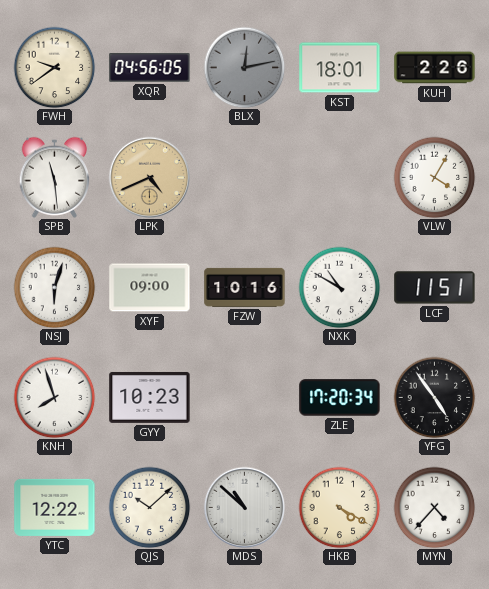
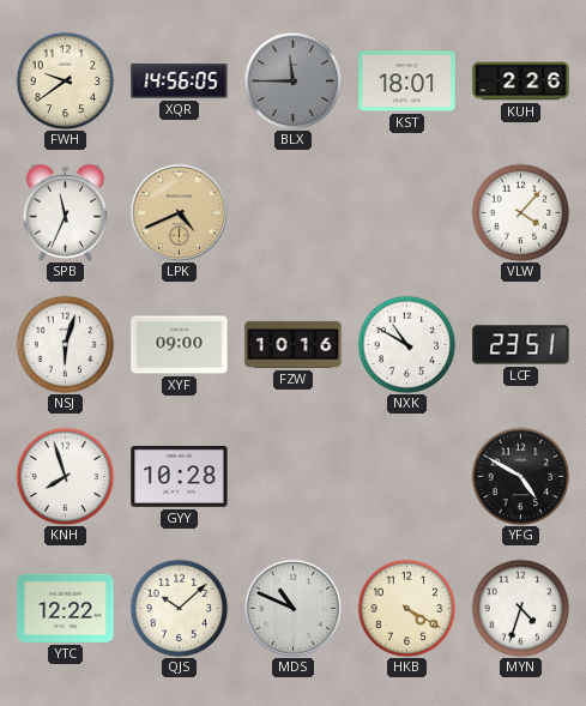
XQR: 04:56 -> 14:56
BLX: 12:13 -> 11:45
SPB: 11:29 -> 11:34
VLW: 4:05 -> 4:07
LCF: 11:51 -> 23:51
GYY: 10:23 -> 10:28
ZLE: 17:20 -> none
YFG: 4:54 -> 4:50
MDS: 10:52 -> 10:49
MYN: 4:37 -> 4:33
